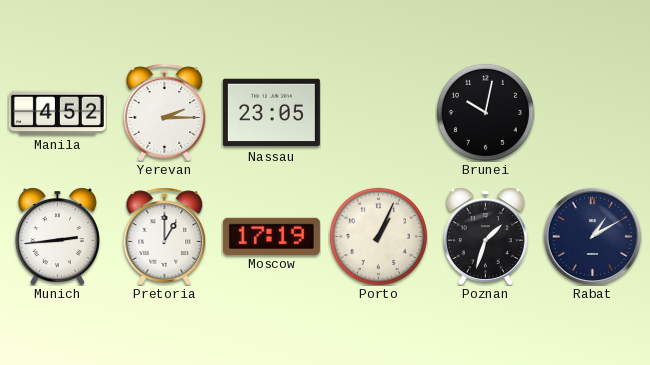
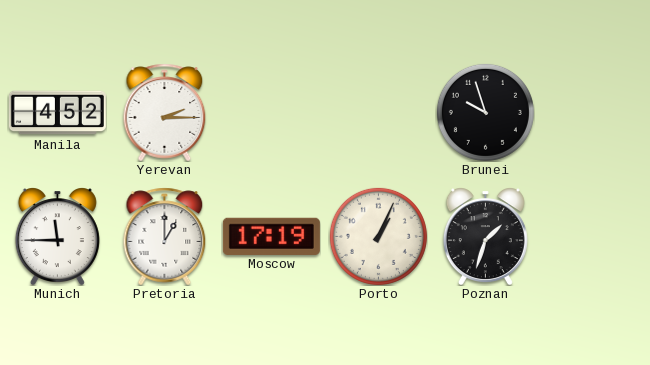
Nassau: 23:05 -> none
Brunei: 10:02 -> 9:57
Munich: 2:44 -> 11:45
Rabat: 1:10 -> none
